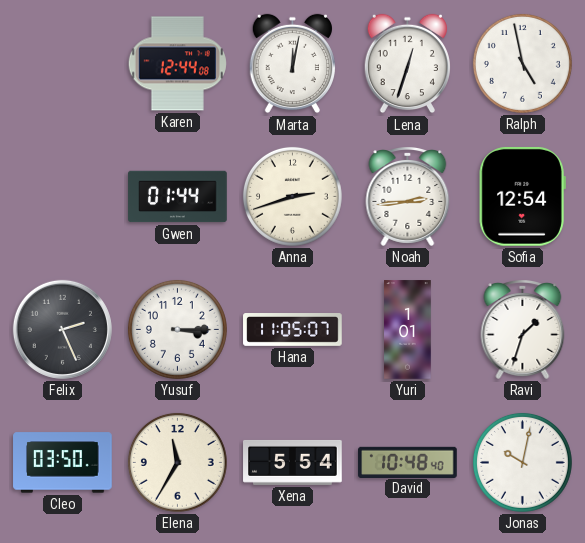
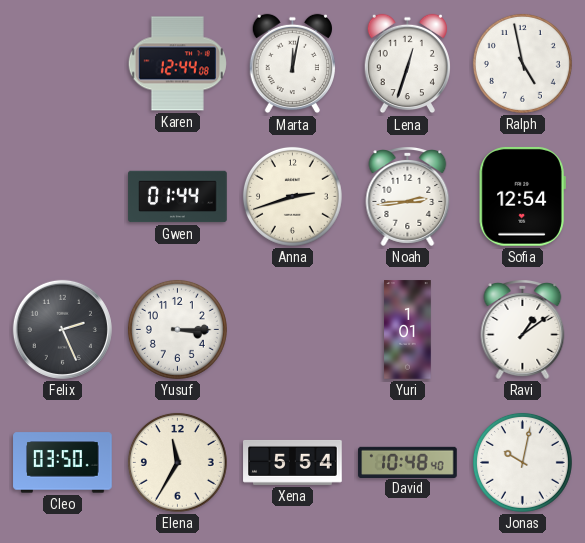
Hana: 11:05 -> none
Ravi: 1:33 -> 1:09
